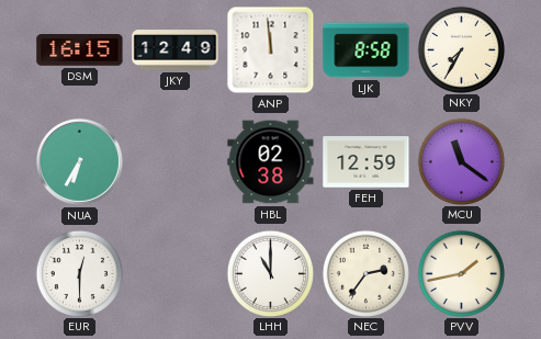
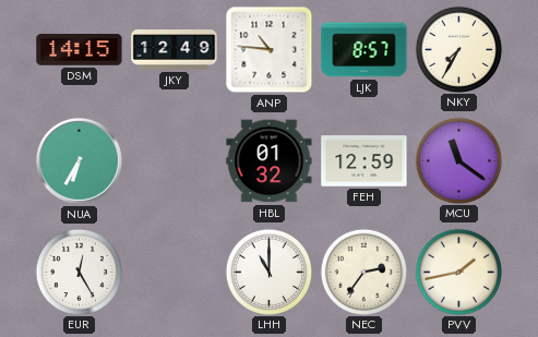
DSM: 16:15 -> 14:15
ANP: 11:59 -> 10:46
LJK: 8:58 -> 8:57
HBL: 02:38 -> 01:32
EUR: 12:30 -> 12:25
